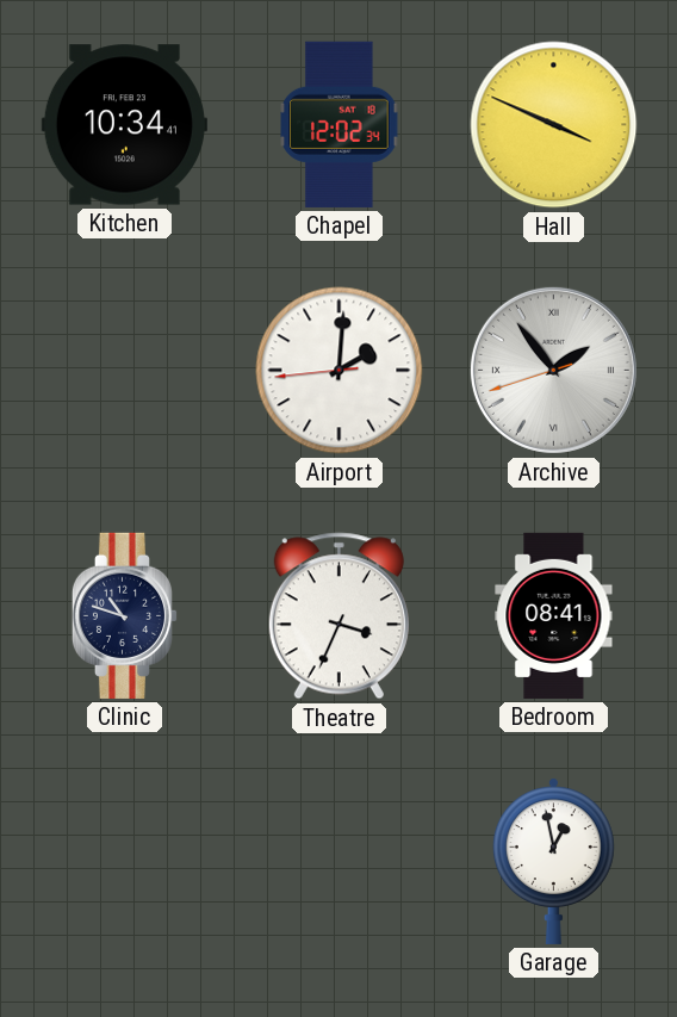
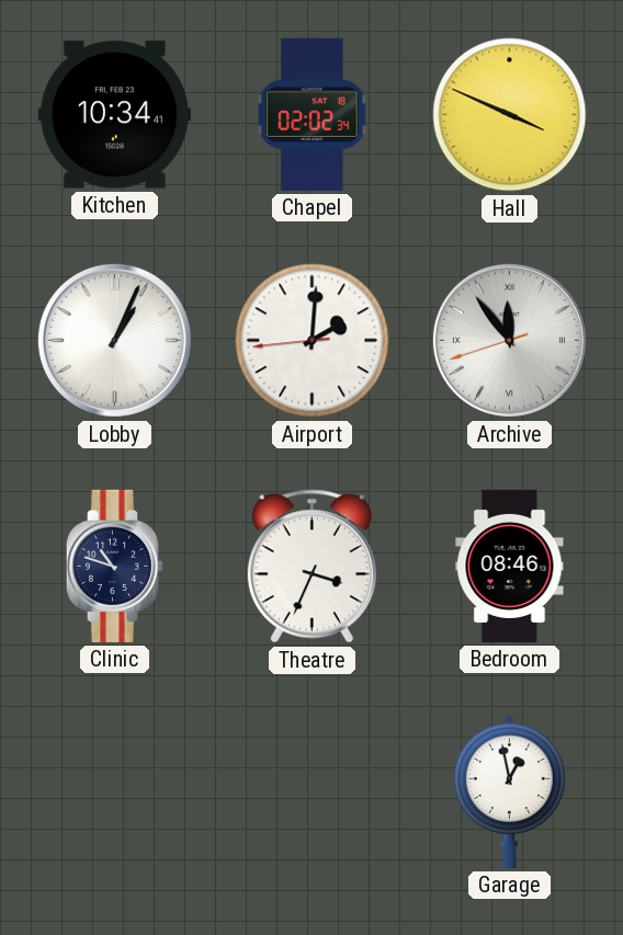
Chapel: 12:02 -> 02:02
Lobby: none -> 1:04
Archive: 1:53 -> 11:53
Bedroom: 08:41 -> 08:46
